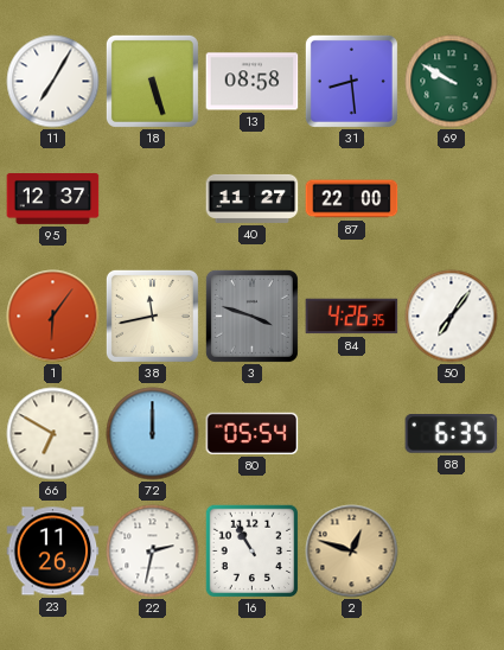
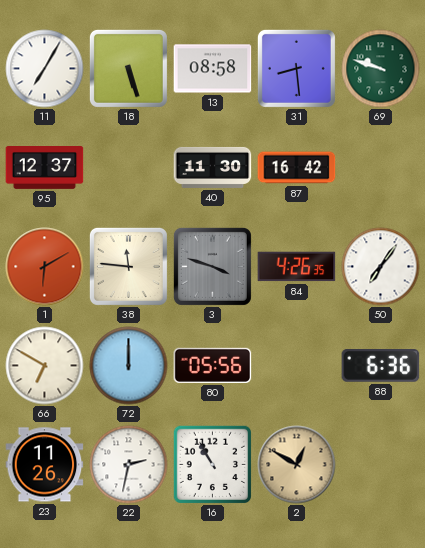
69: 9:50 -> 9:48
40: 11:27 -> 11:30
87: 22:00 -> 16:42
1: 6:06 -> 6:10
38: 11:43 -> 11:46
80: 05:54 -> 05:56
88: 6:35 -> 6:36
2: 12:48 -> 12:50
